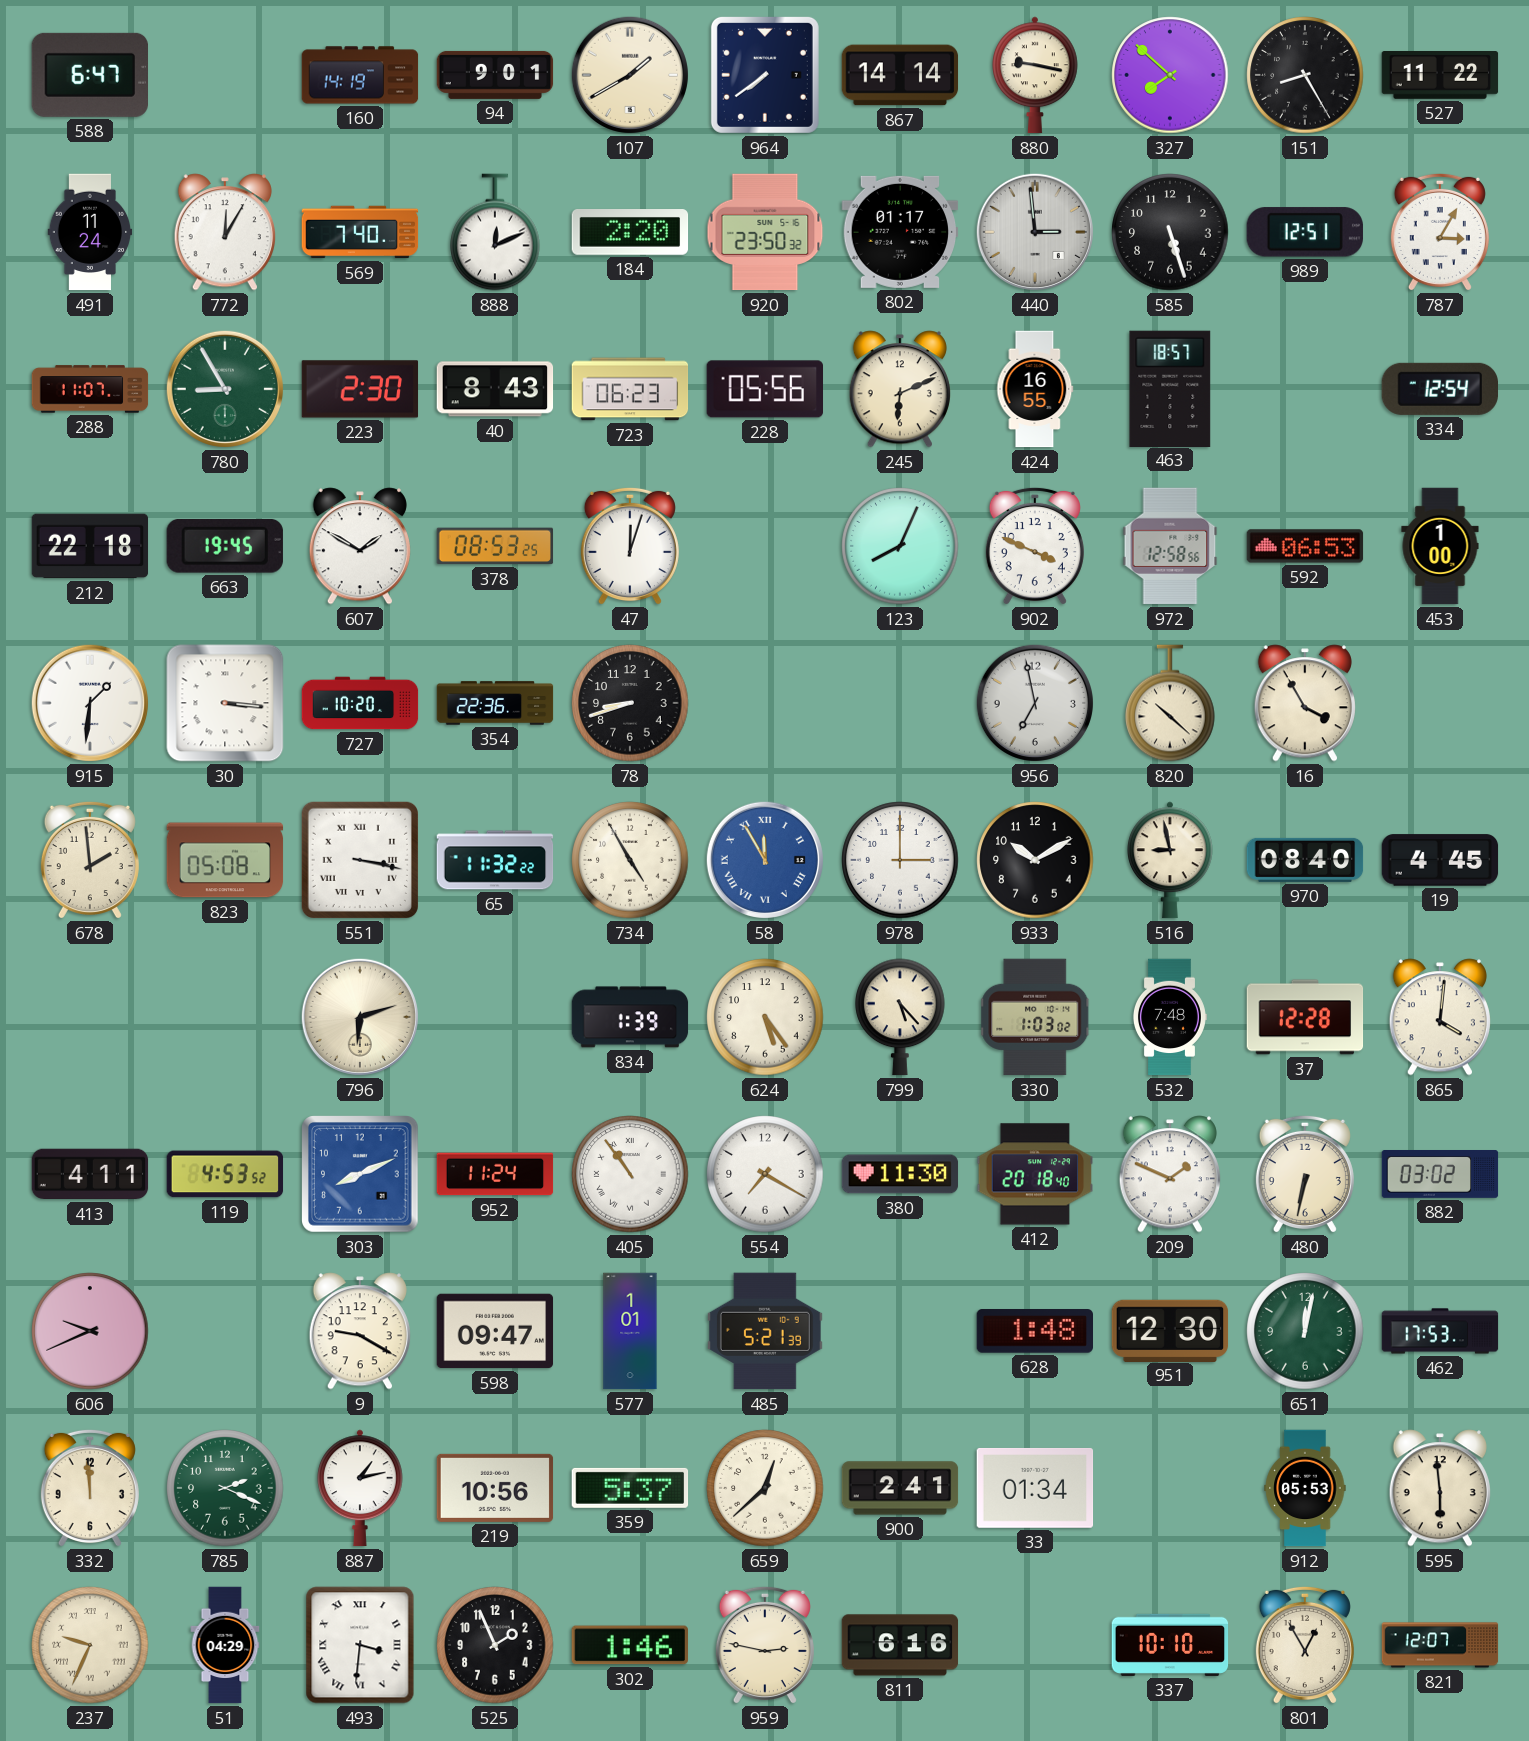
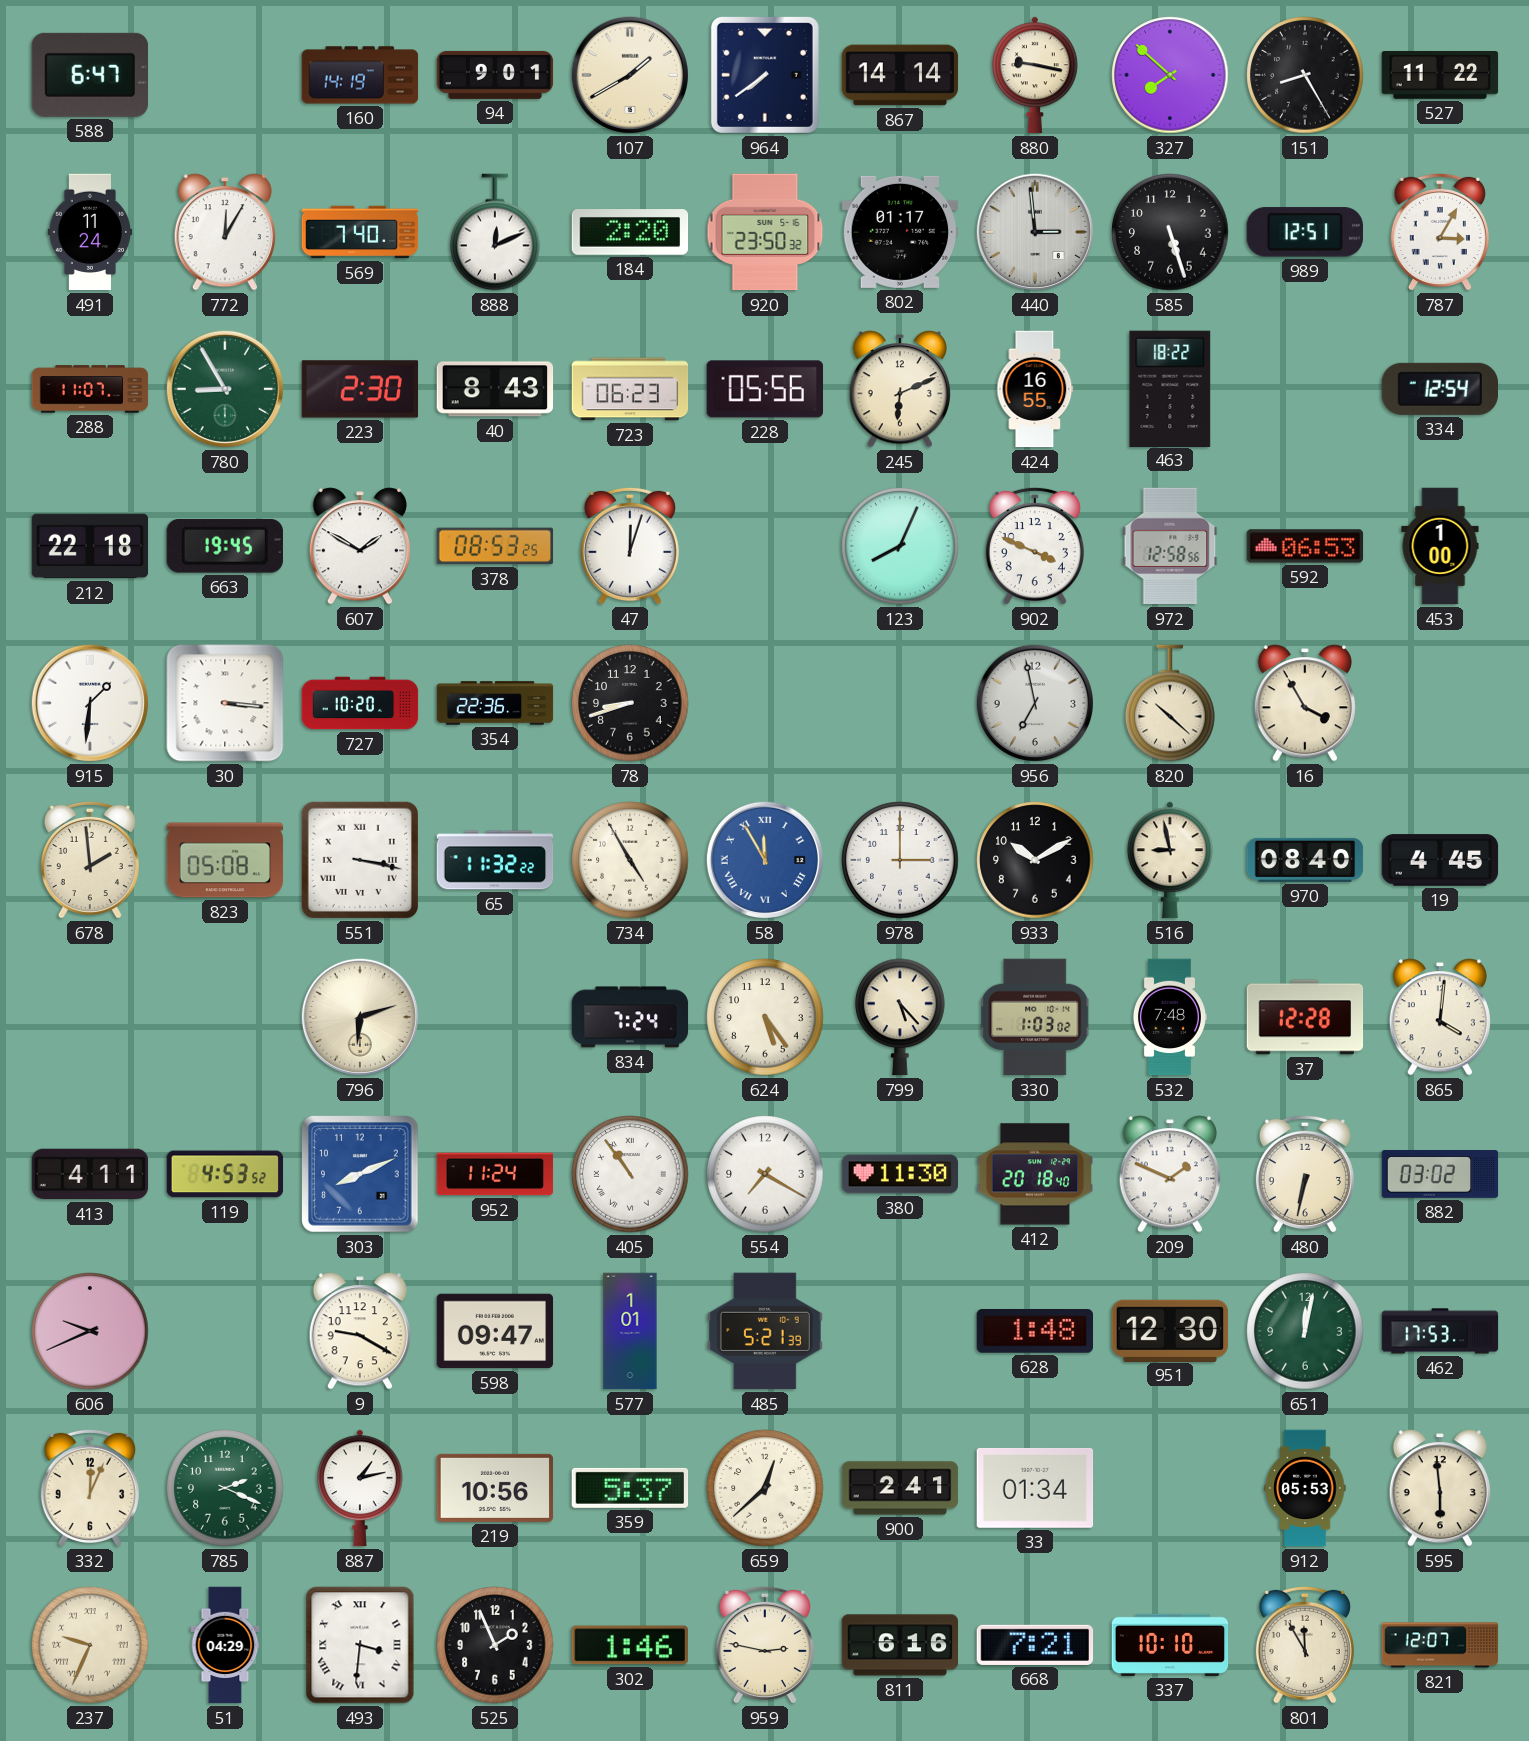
463: 18:57 -> 18:22
834: 1:39 -> 7:24
332: 11:59 -> 12:04
668: none -> 7:21
801: 12:55 -> 11:55
